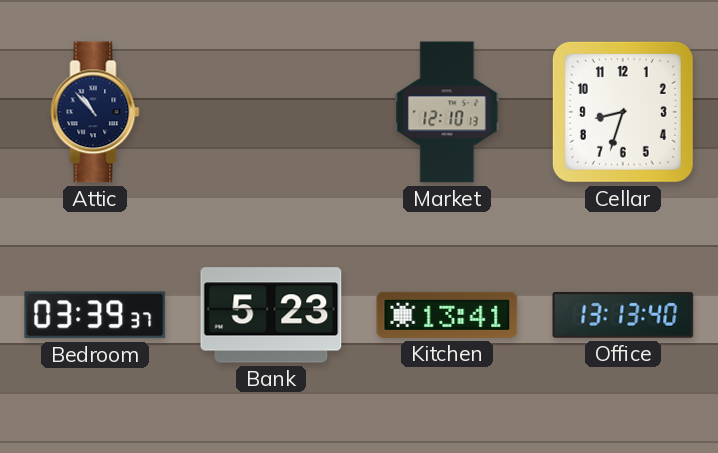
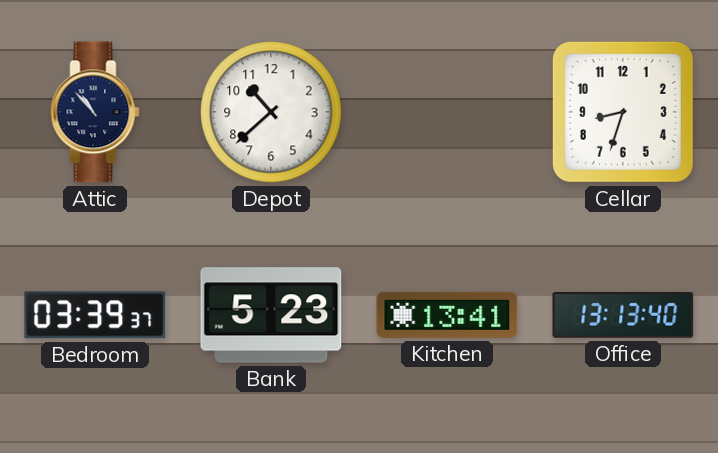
Depot: none -> 10:38
Market: 12:10 -> none
